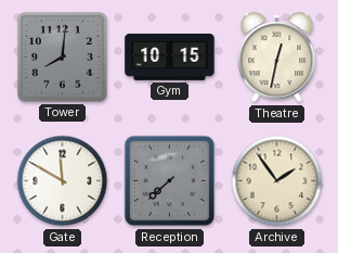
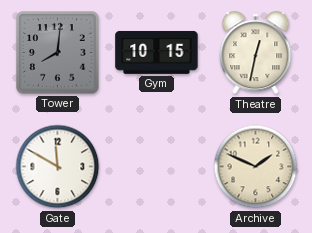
Reception: 7:38 -> none
Archive: 1:54 -> 1:49
